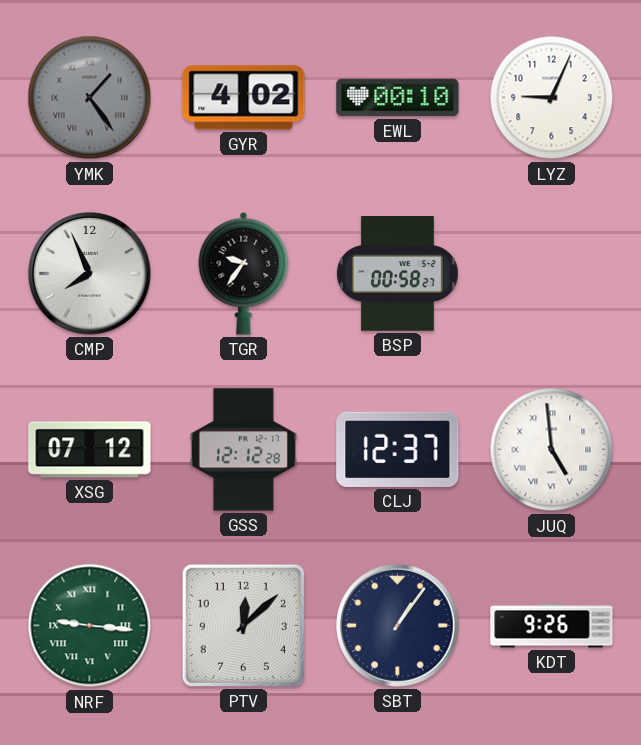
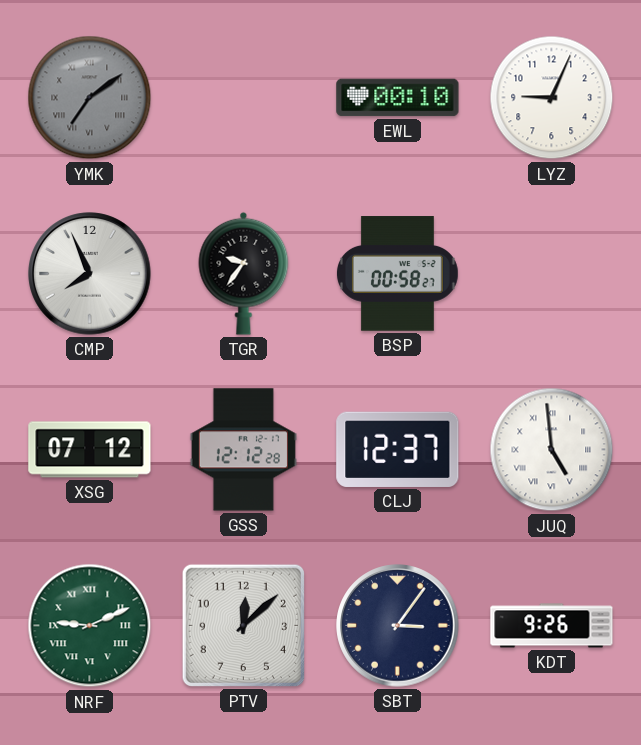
YMK: 1:24 -> 7:09
GYR: 4:02 -> none
NRF: 9:16 -> 9:11
SBT: 1:06 -> 3:06
